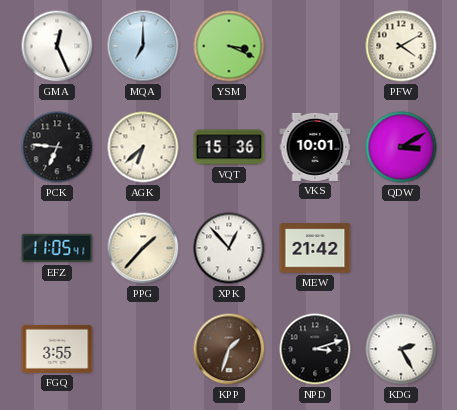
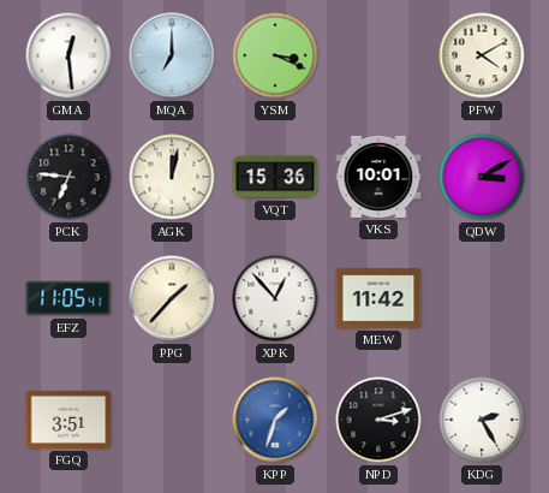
GMA: 12:26 -> 12:29
AGK: 6:38 -> 12:02
MEW: 21:42 -> 11:42
FGQ: 3:55 -> 3:51
KPP dial: brown -> blue
